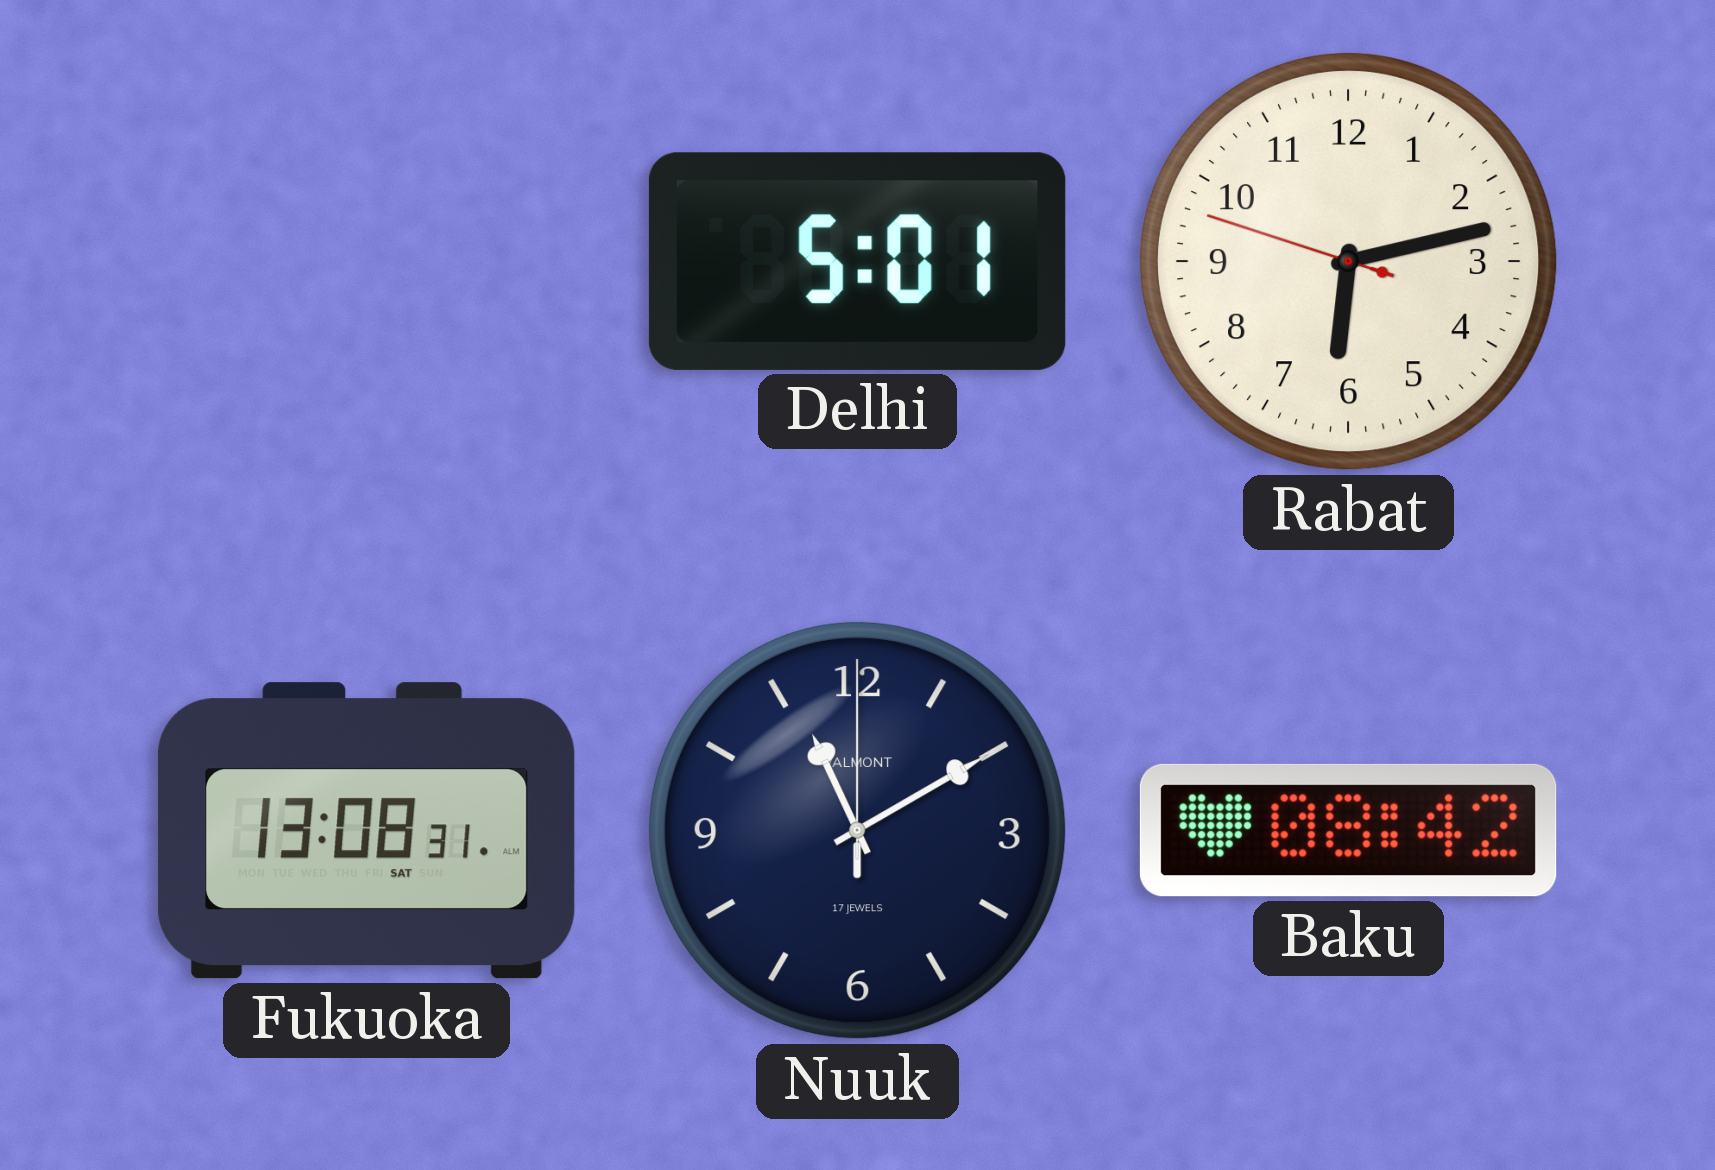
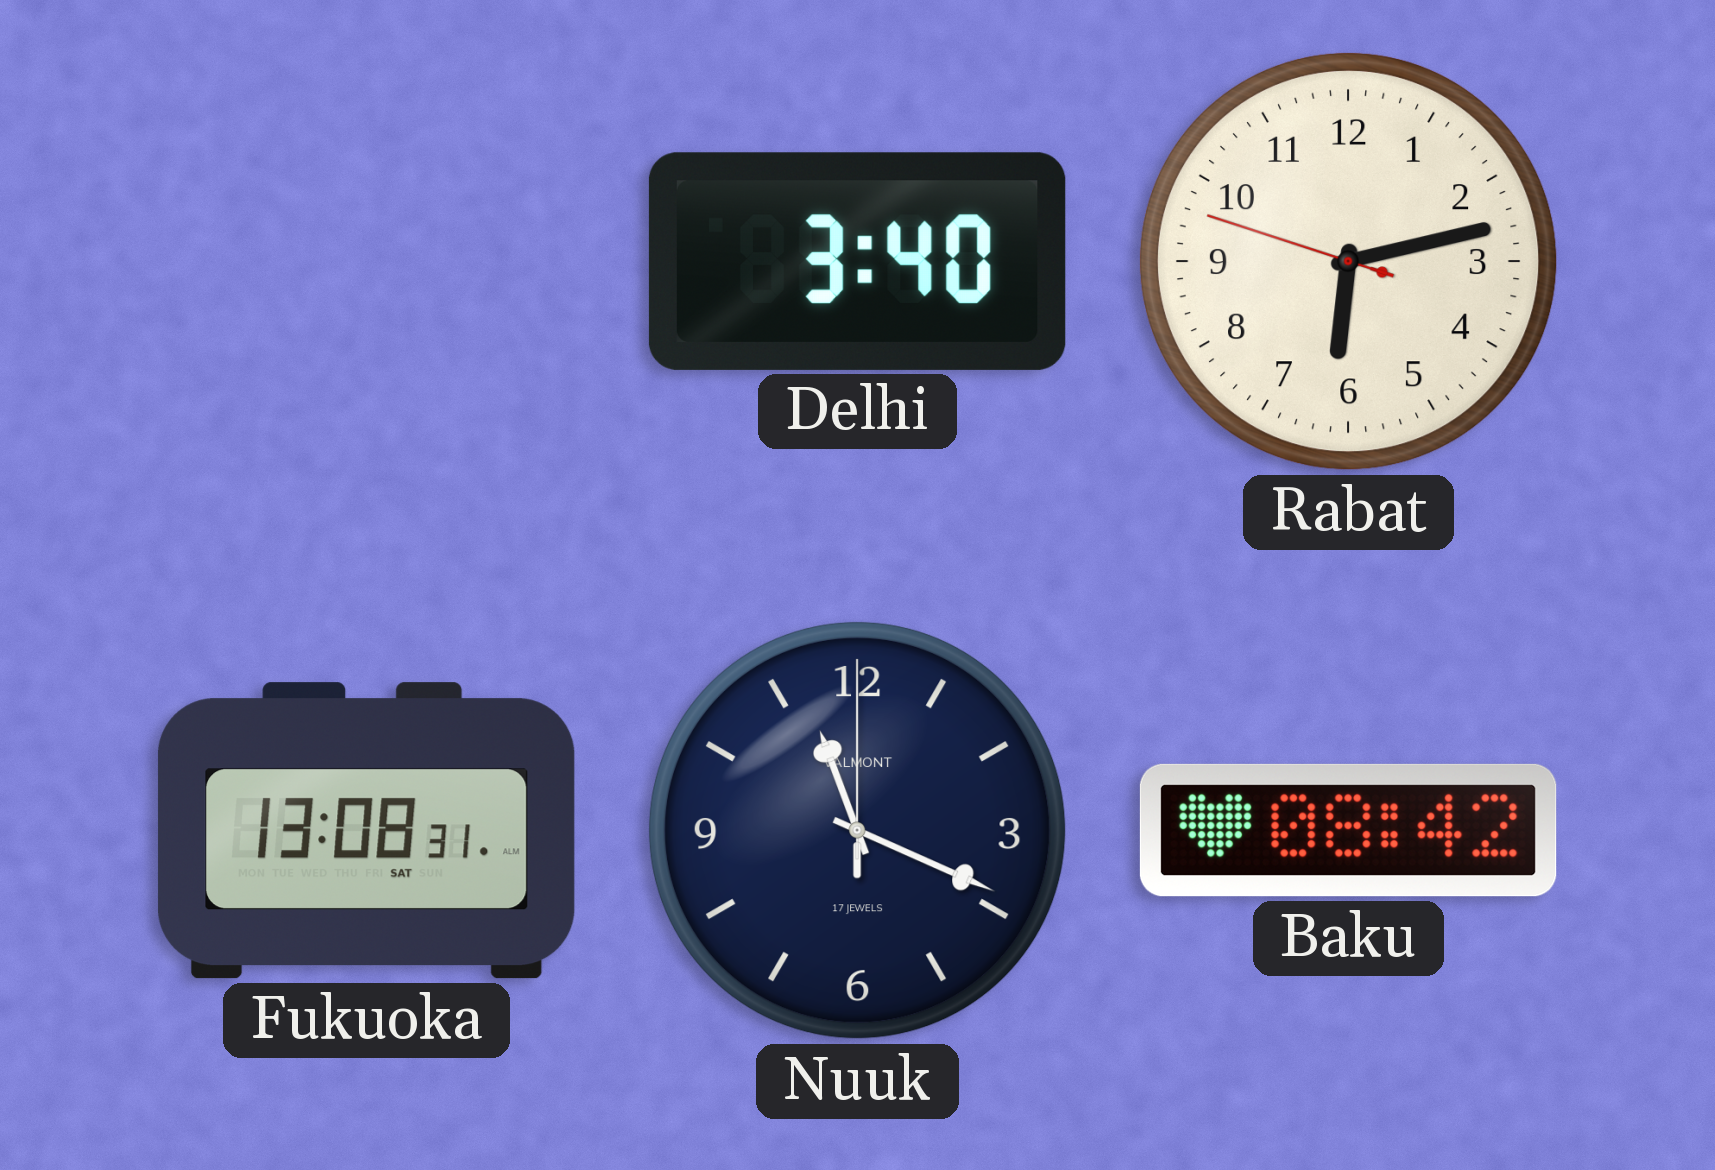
Delhi: 5:01 -> 3:40
Nuuk: 11:10 -> 11:19
